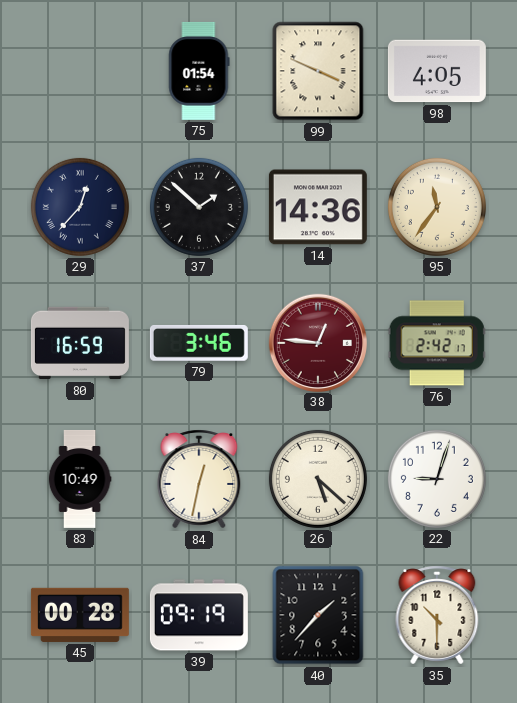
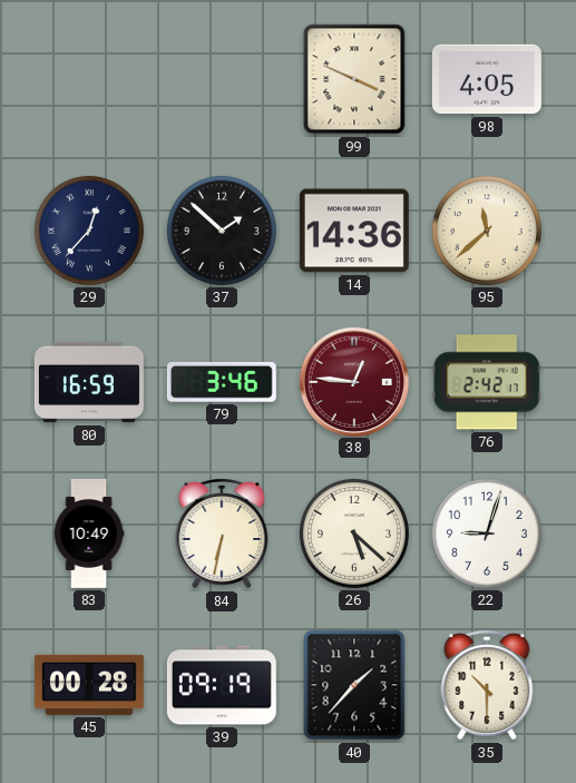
75: 01:54 -> none
95: 11:36 -> 11:38
84: 12:32 -> 6:32
